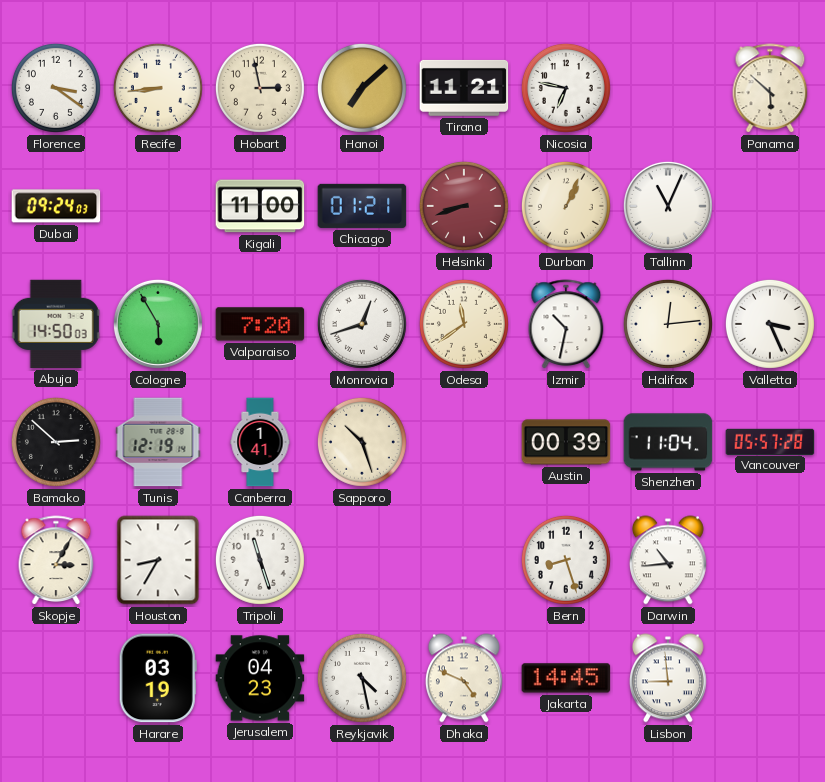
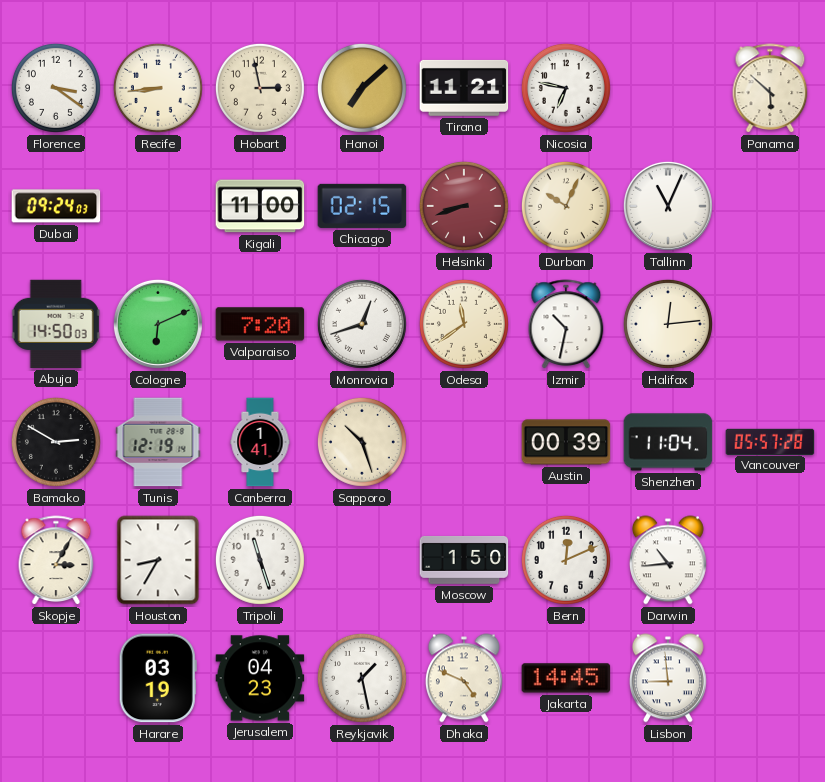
Chicago: 01:21 -> 02:15
Durban: 1:04 -> 10:04
Cologne: 5:55 -> 6:11
Valletta: 3:26 -> none
Bamako: 2:52 -> 2:50
Moscow: none -> 1:50
Bern: 8:27 -> 12:11
Reykjavik: 4:28 -> 1:28
